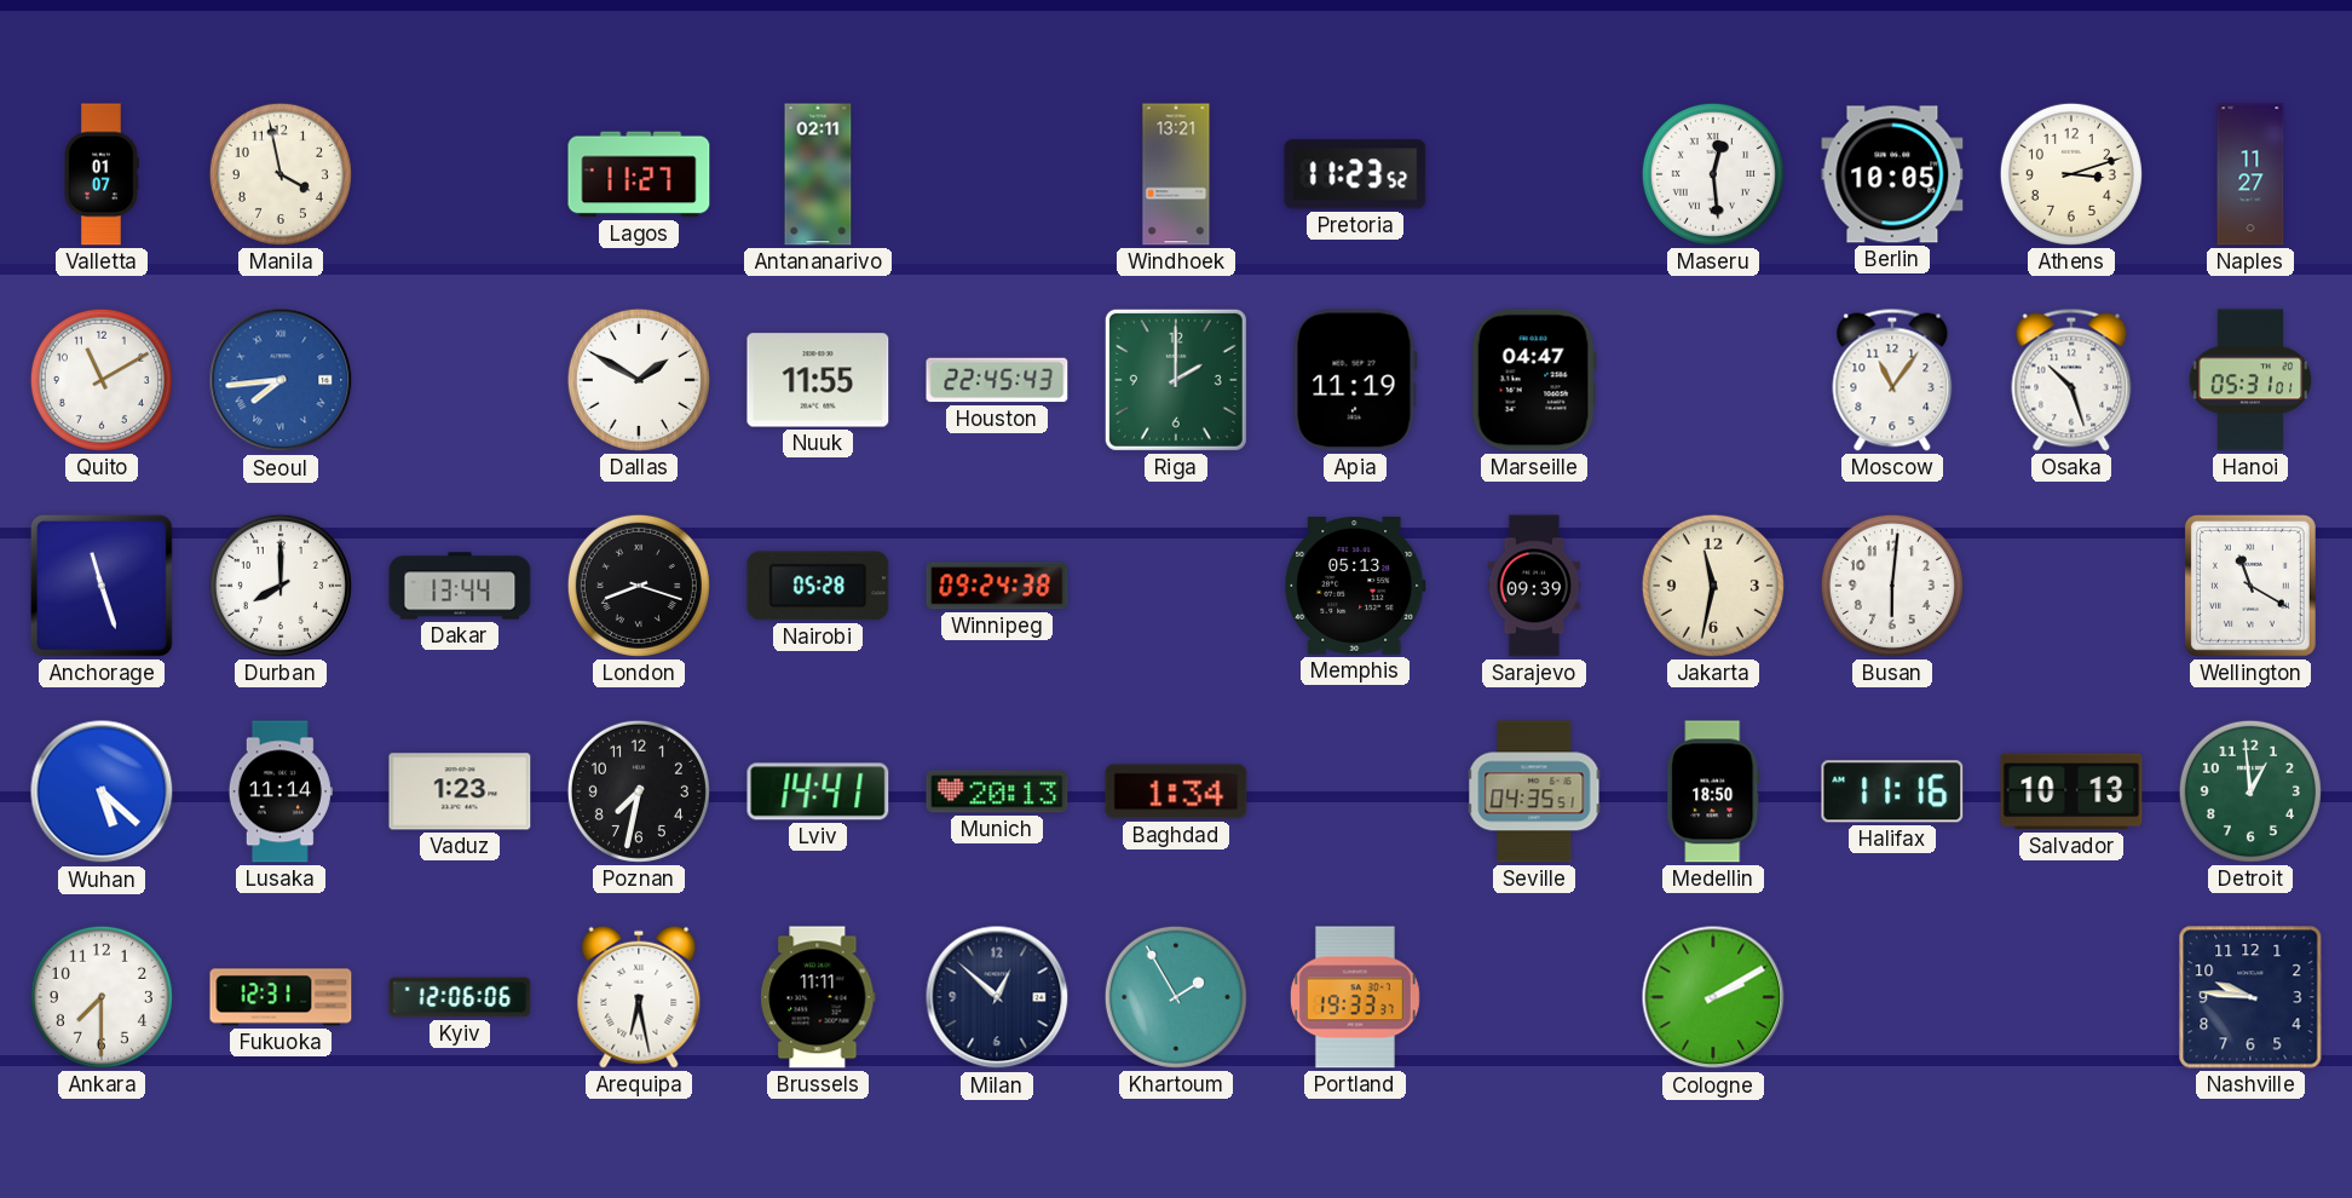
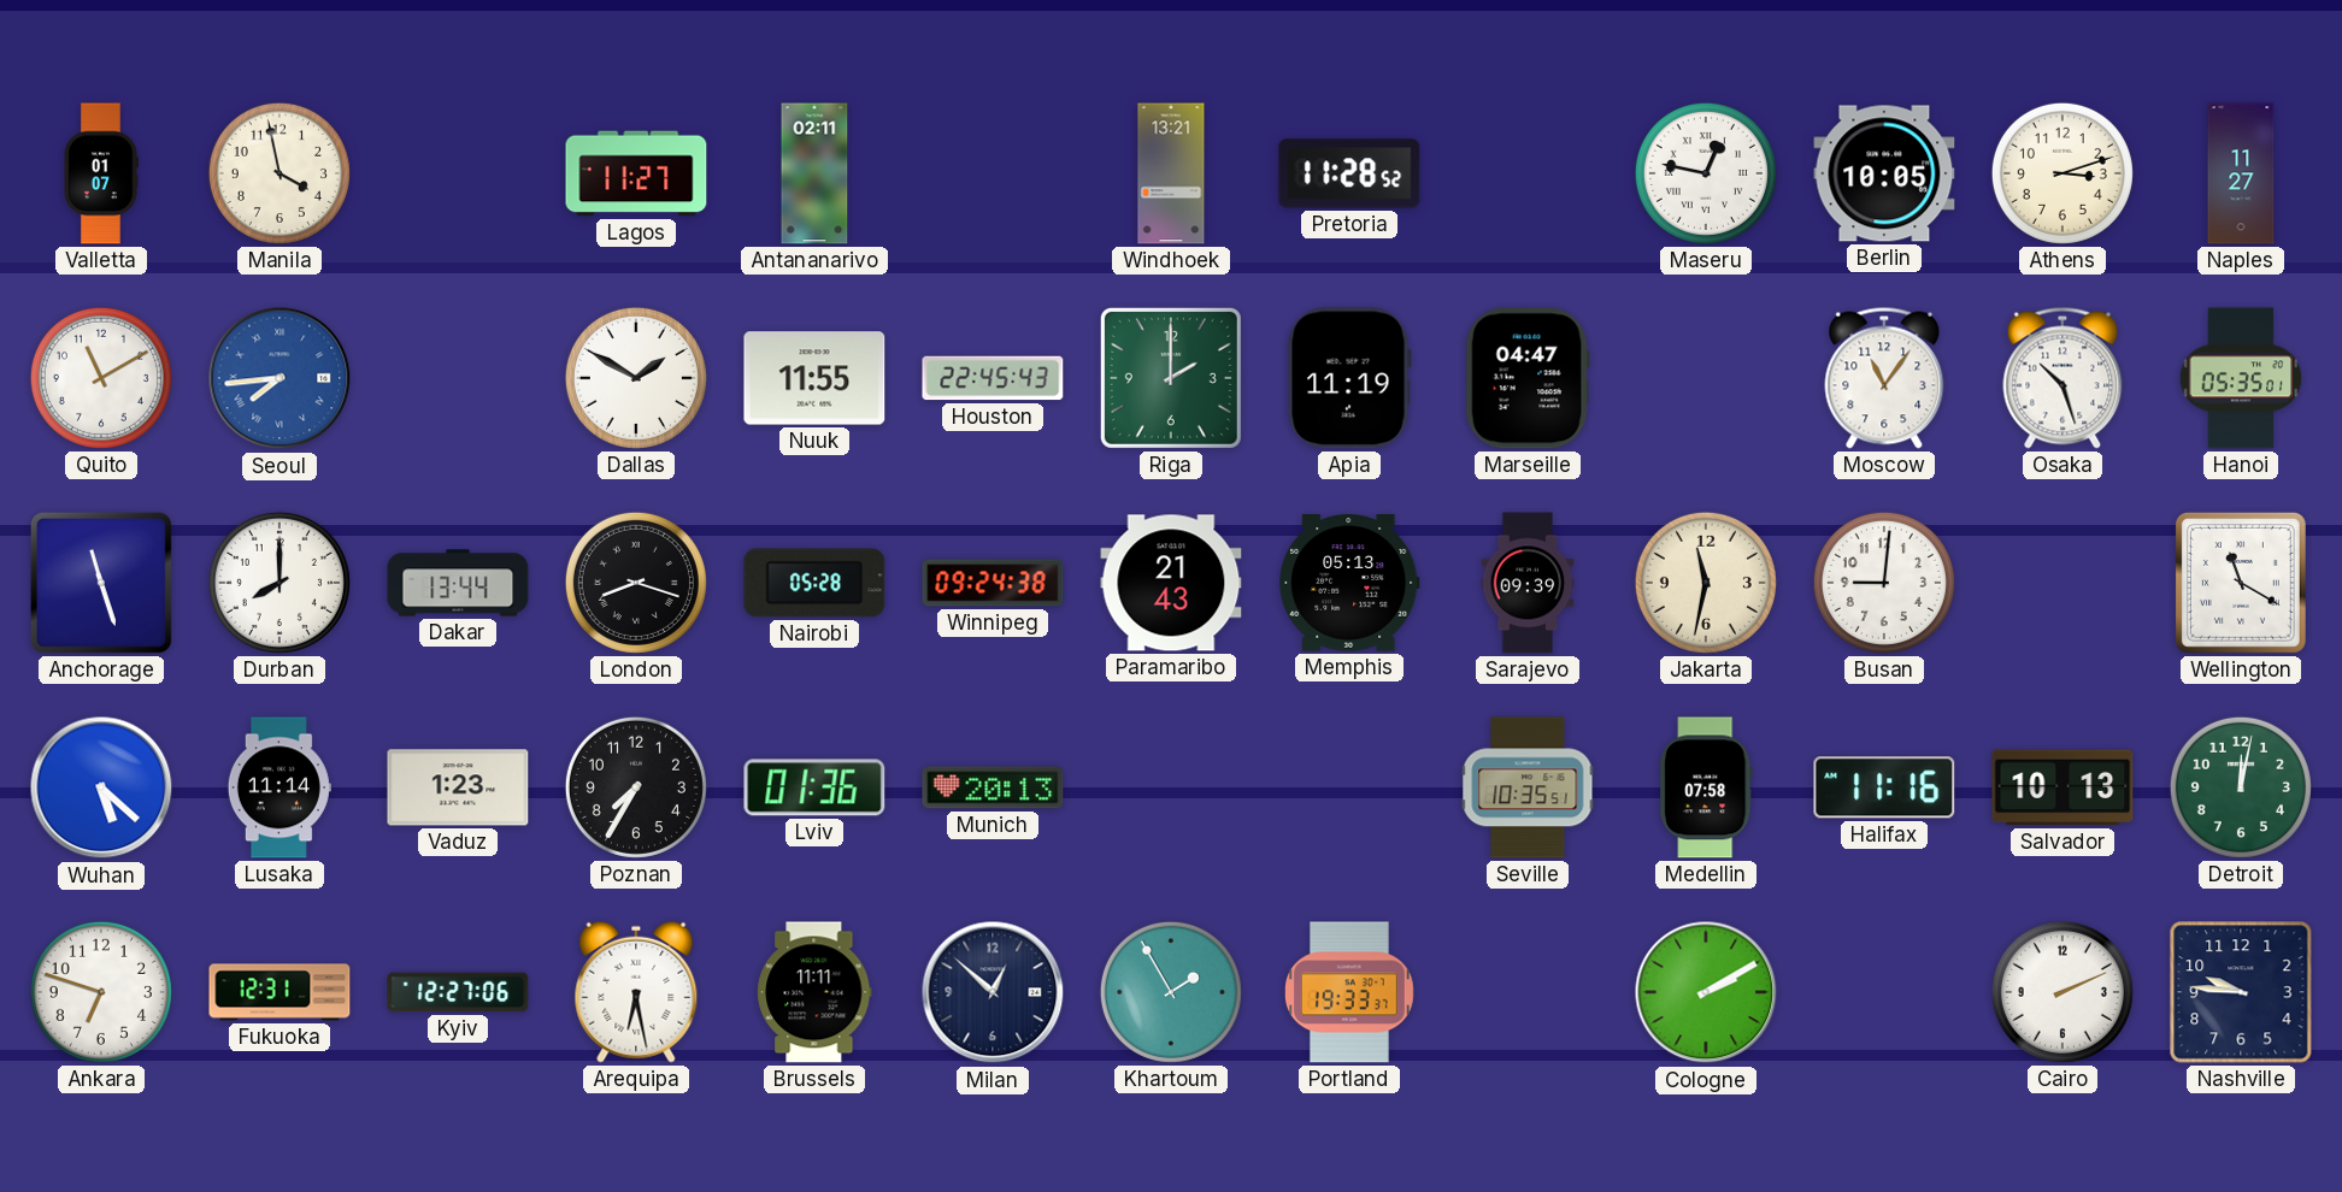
Pretoria: 11:23 -> 11:28
Maseru: 12:29 -> 12:47
Hanoi: 05:31 -> 05:35
Paramaribo: none -> 21:43
Busan: 6:01 -> 9:01
Poznan: 7:32 -> 7:35
Lviv: 14:41 -> 01:36
Baghdad: 1:34 -> none
Seville: 04:35 -> 10:35
Medellin: 18:50 -> 07:58
Detroit: 12:59 -> 12:02
Ankara: 7:30 -> 6:48
Kyiv: 12:06 -> 12:27
Cairo: none -> 2:11
